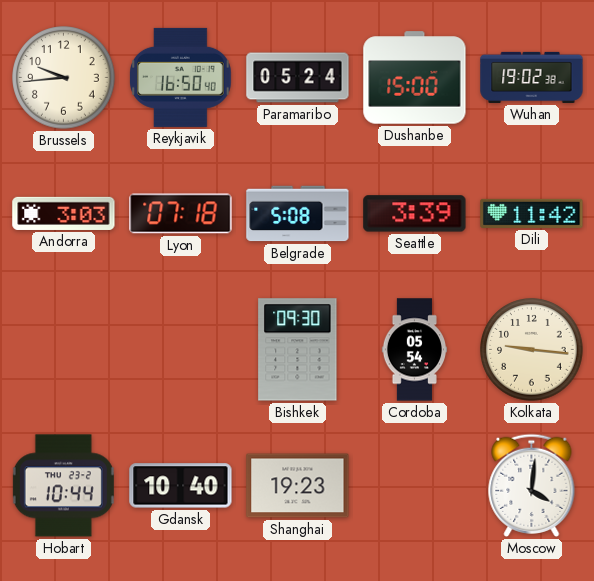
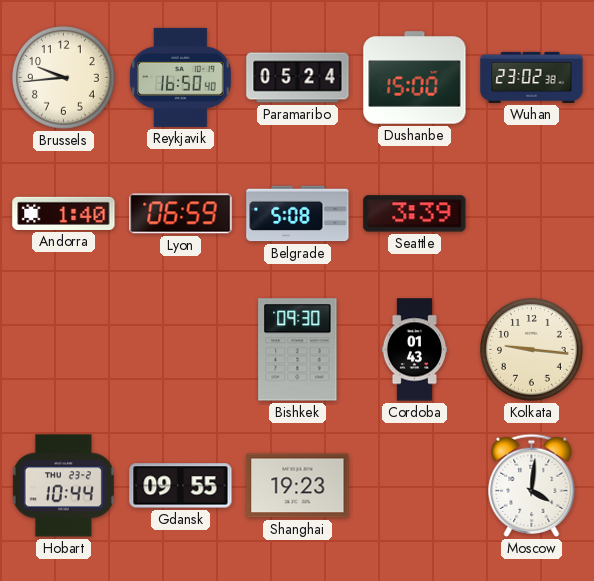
Wuhan: 19:02 -> 23:02
Andorra: 3:03 -> 1:40
Lyon: 07:18 -> 06:59
Dili: 11:42 -> none
Cordoba: 05:54 -> 01:43
Gdansk: 10:40 -> 09:55
